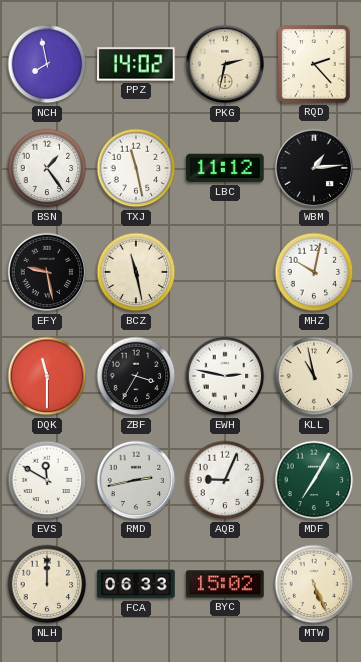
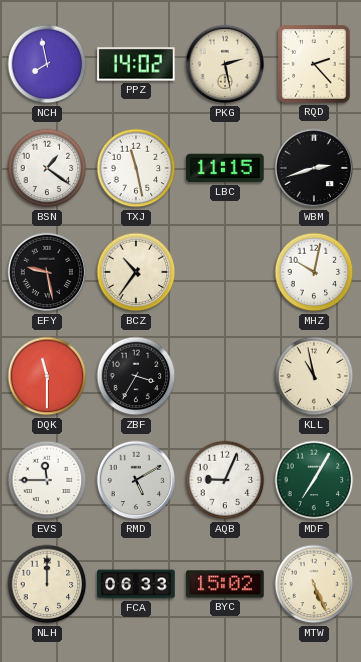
PKG: 2:32 -> 2:28
BSN: 1:24 -> 1:21
LBC: 11:12 -> 11:15
WBM: 1:14 -> 2:42
BCZ: 11:28 -> 10:36
EWH: 2:47 -> none
EVS: 11:50 -> 11:45
RMD: 2:43 -> 5:10
